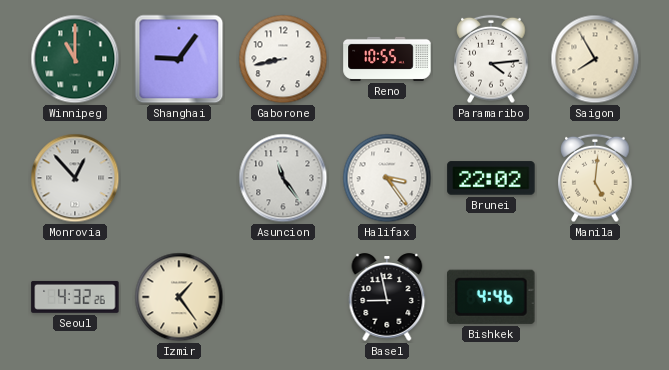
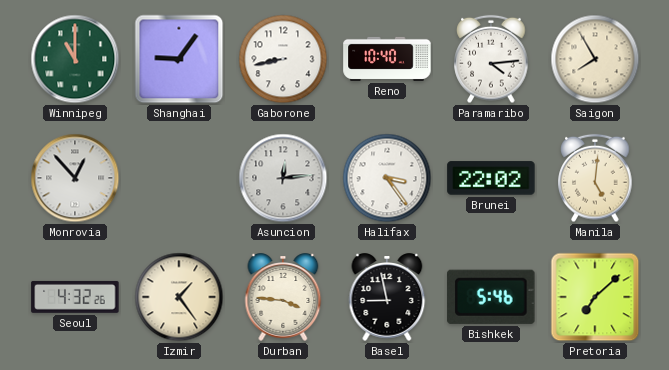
Reno: 10:55 -> 10:40
Asuncion: 11:24 -> 12:14
Durban: none -> 3:46
Bishkek: 4:46 -> 5:46
Pretoria: none -> 7:08
